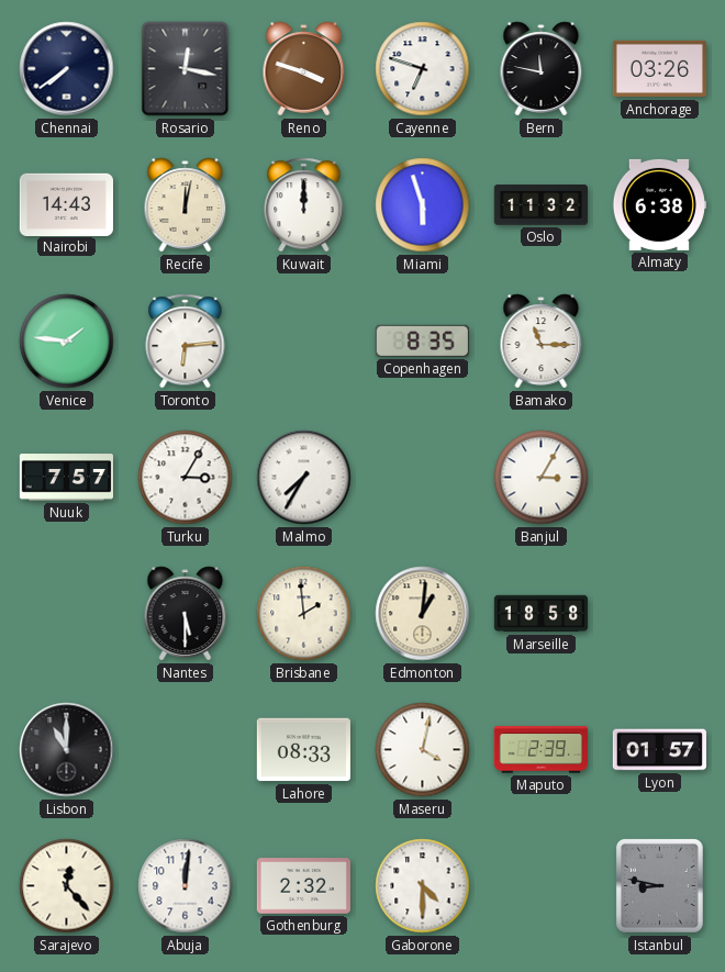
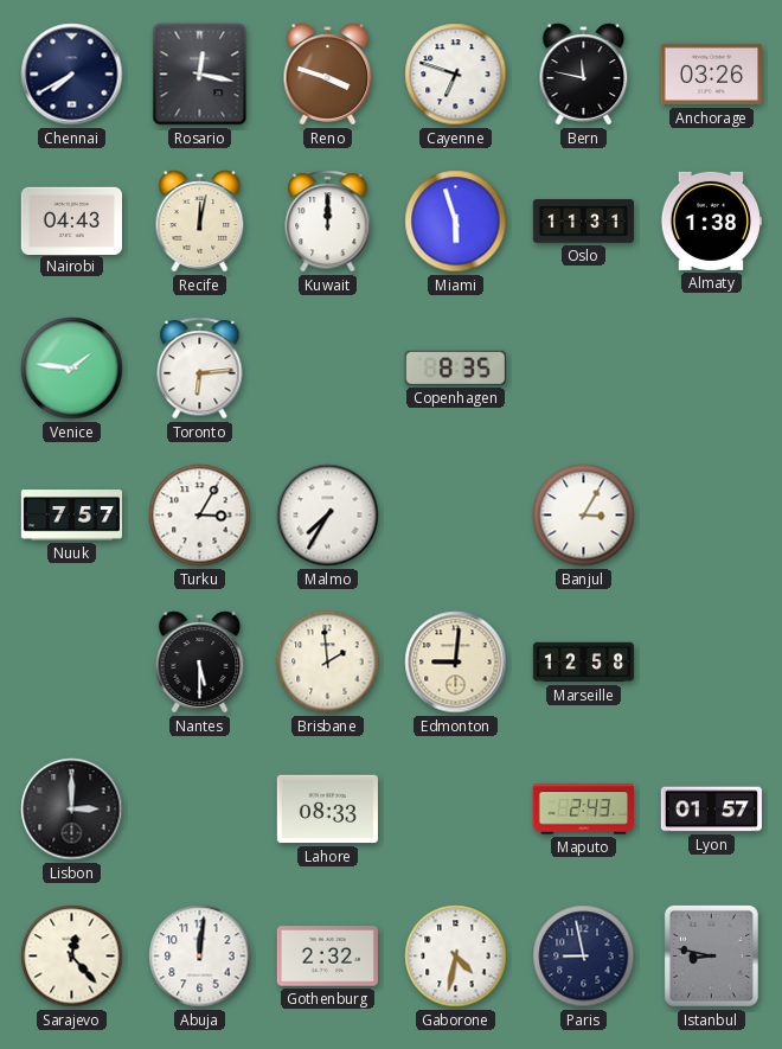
Chennai: 7:39 -> 7:40
Nairobi: 14:43 -> 04:43
Oslo: 11:32 -> 11:31
Almaty: 6:38 -> 1:38
Bamako: 11:15 -> none
Edmonton: 1:01 -> 9:01
Marseille: 18:58 -> 12:58
Lisbon: 11:00 -> 3:00
Maseru: 4:02 -> none
Maputo: 2:39 -> 2:43
Gaborone: 4:30 -> 4:32
Paris: none -> 8:58
